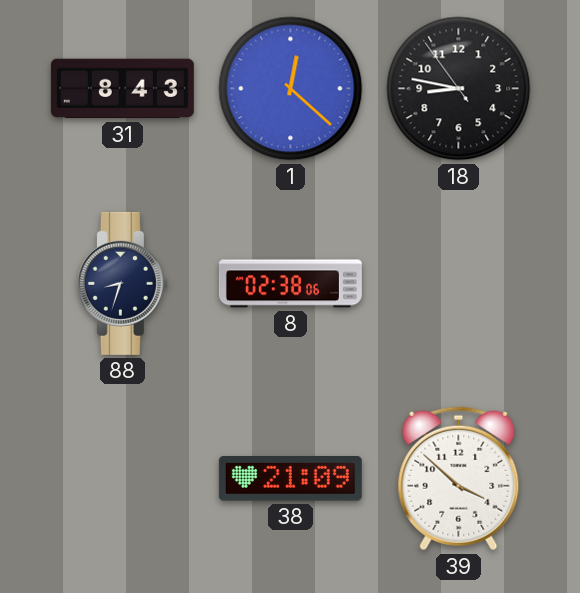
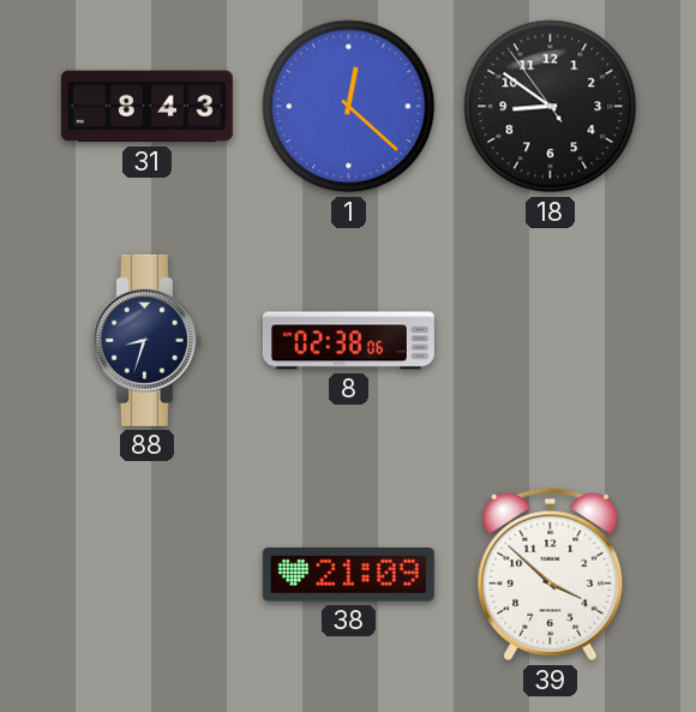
18: 8:46 -> 8:50
